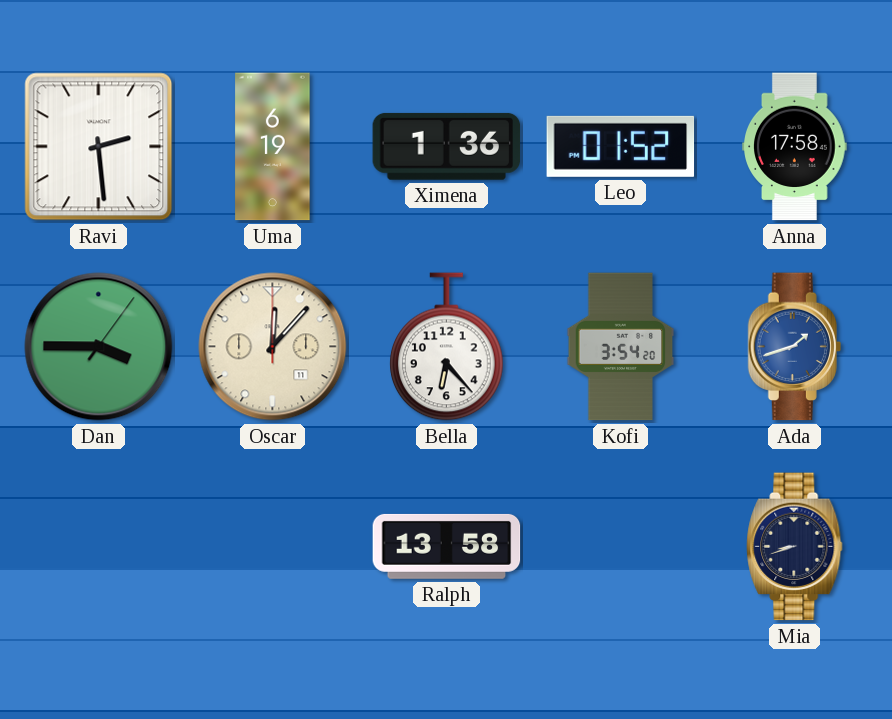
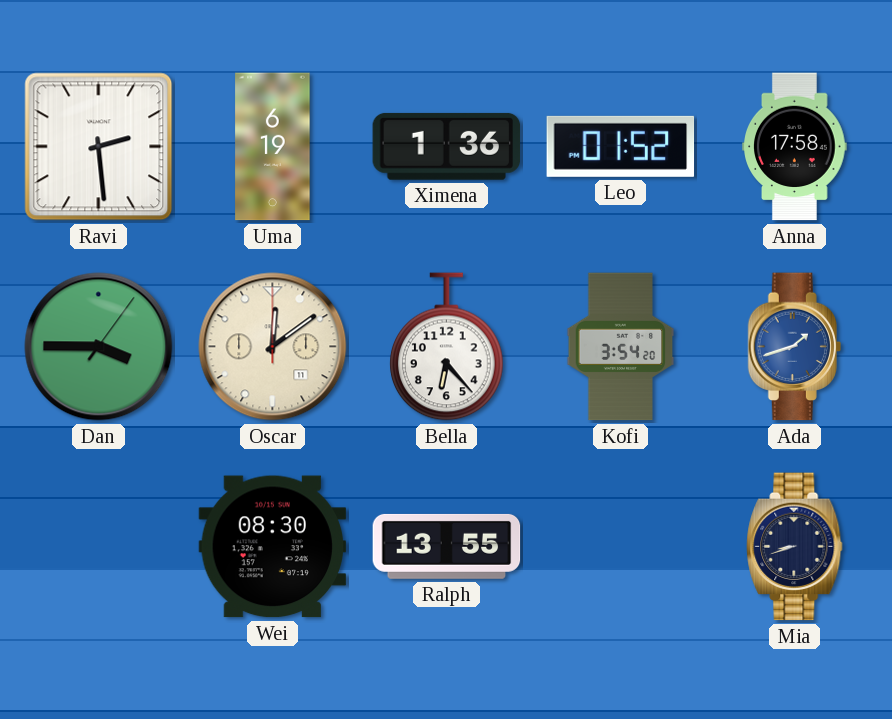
Oscar: 12:07 -> 12:09
Wei: none -> 08:30
Ralph: 13:58 -> 13:55
